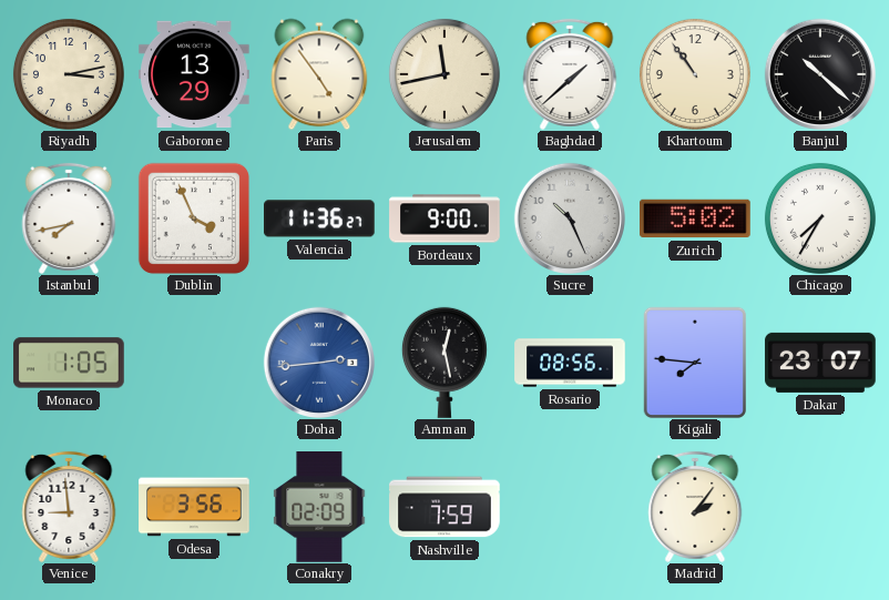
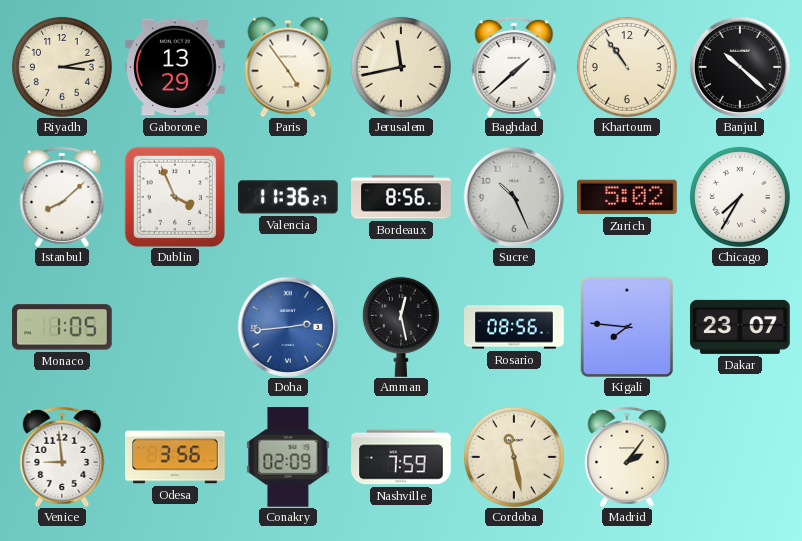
Istanbul: 7:43 -> 8:08
Bordeaux: 9:00 -> 8:56
Cordoba: none -> 11:28
